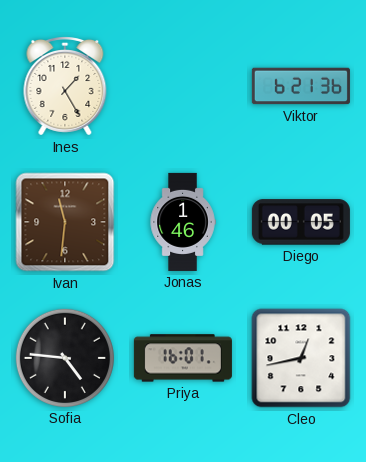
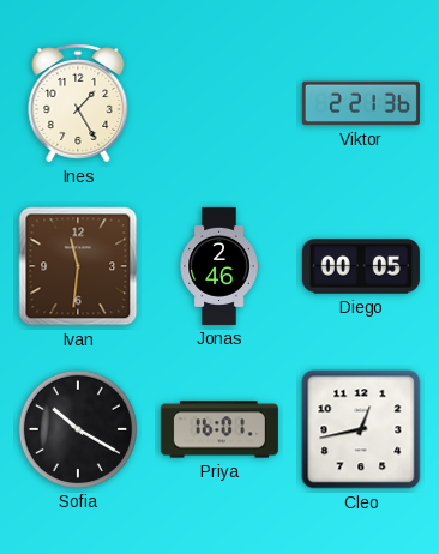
Viktor: 6:21 -> 2:21
Jonas: 1:46 -> 2:46
Sofia: 4:46 -> 10:20
